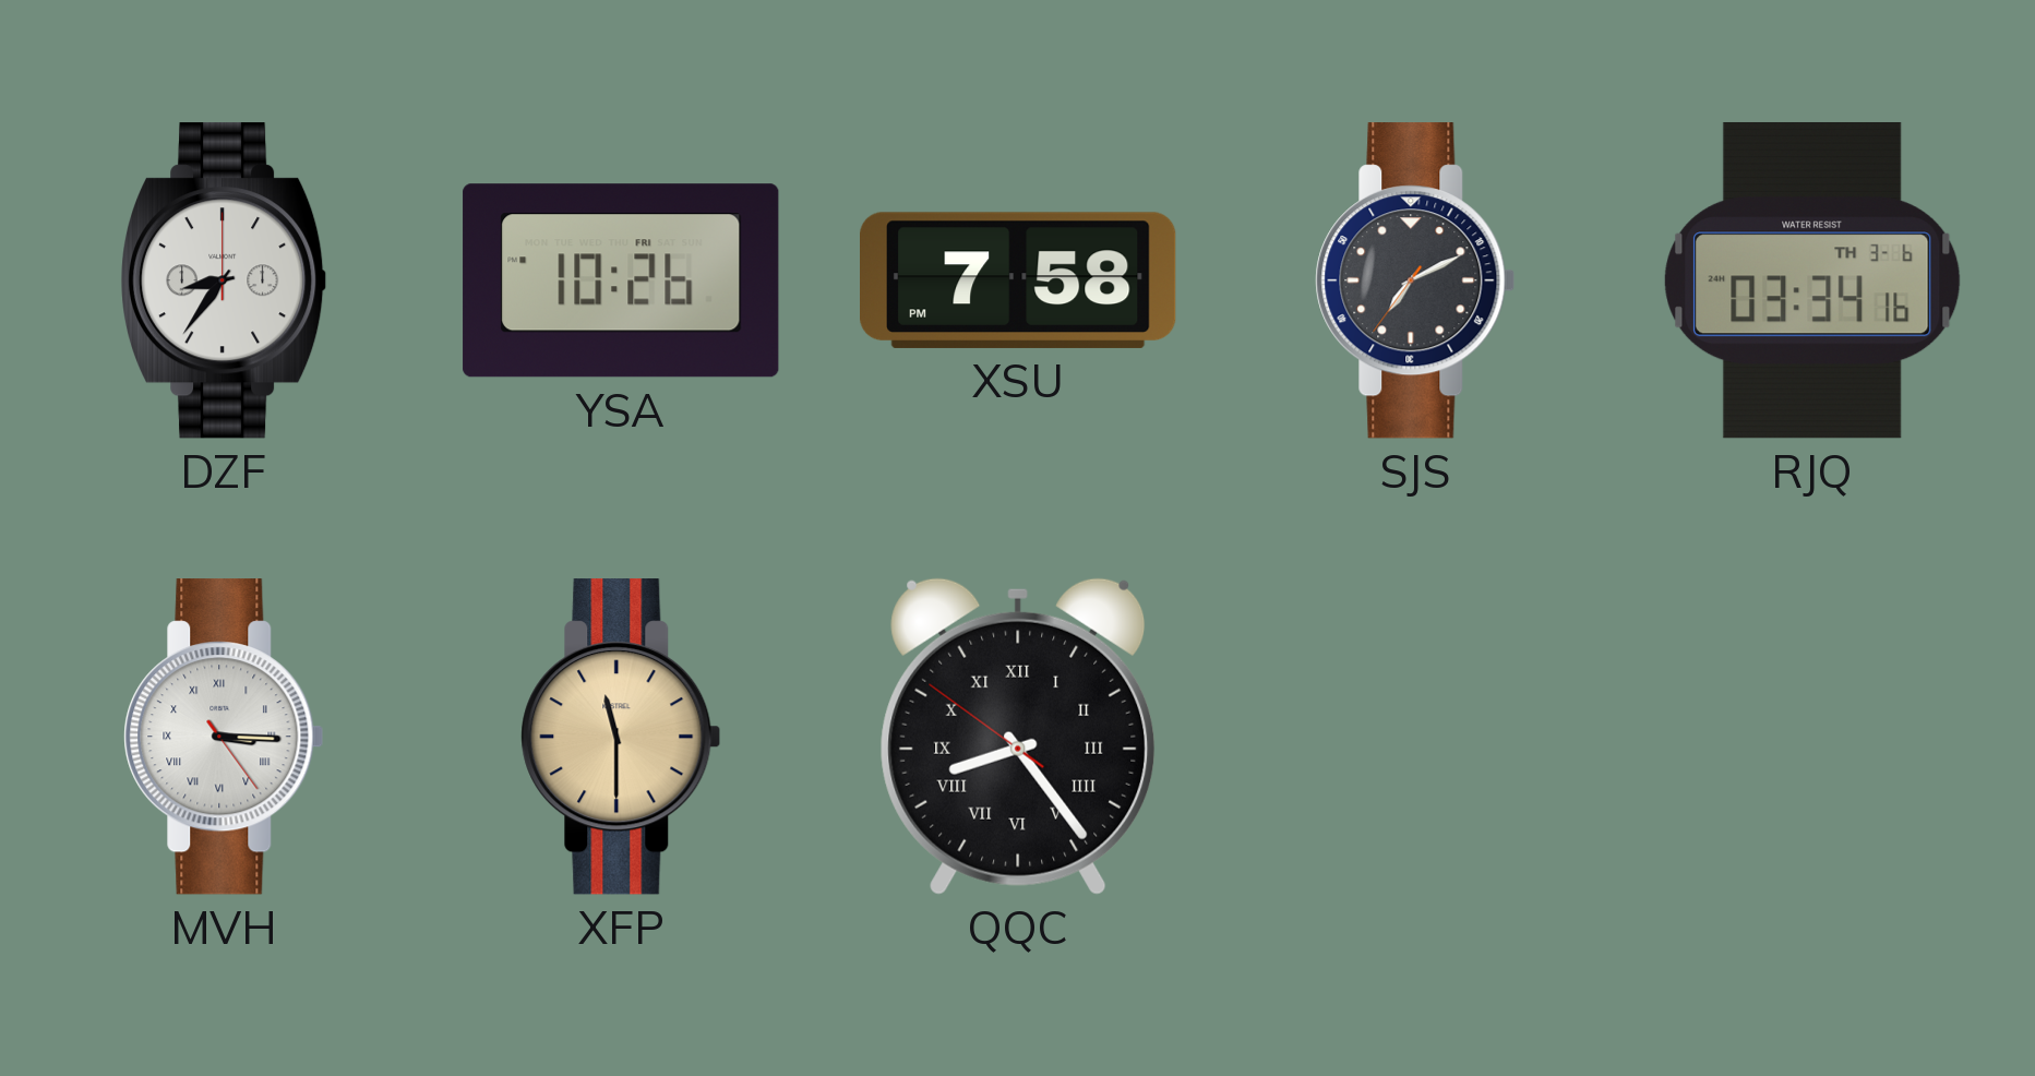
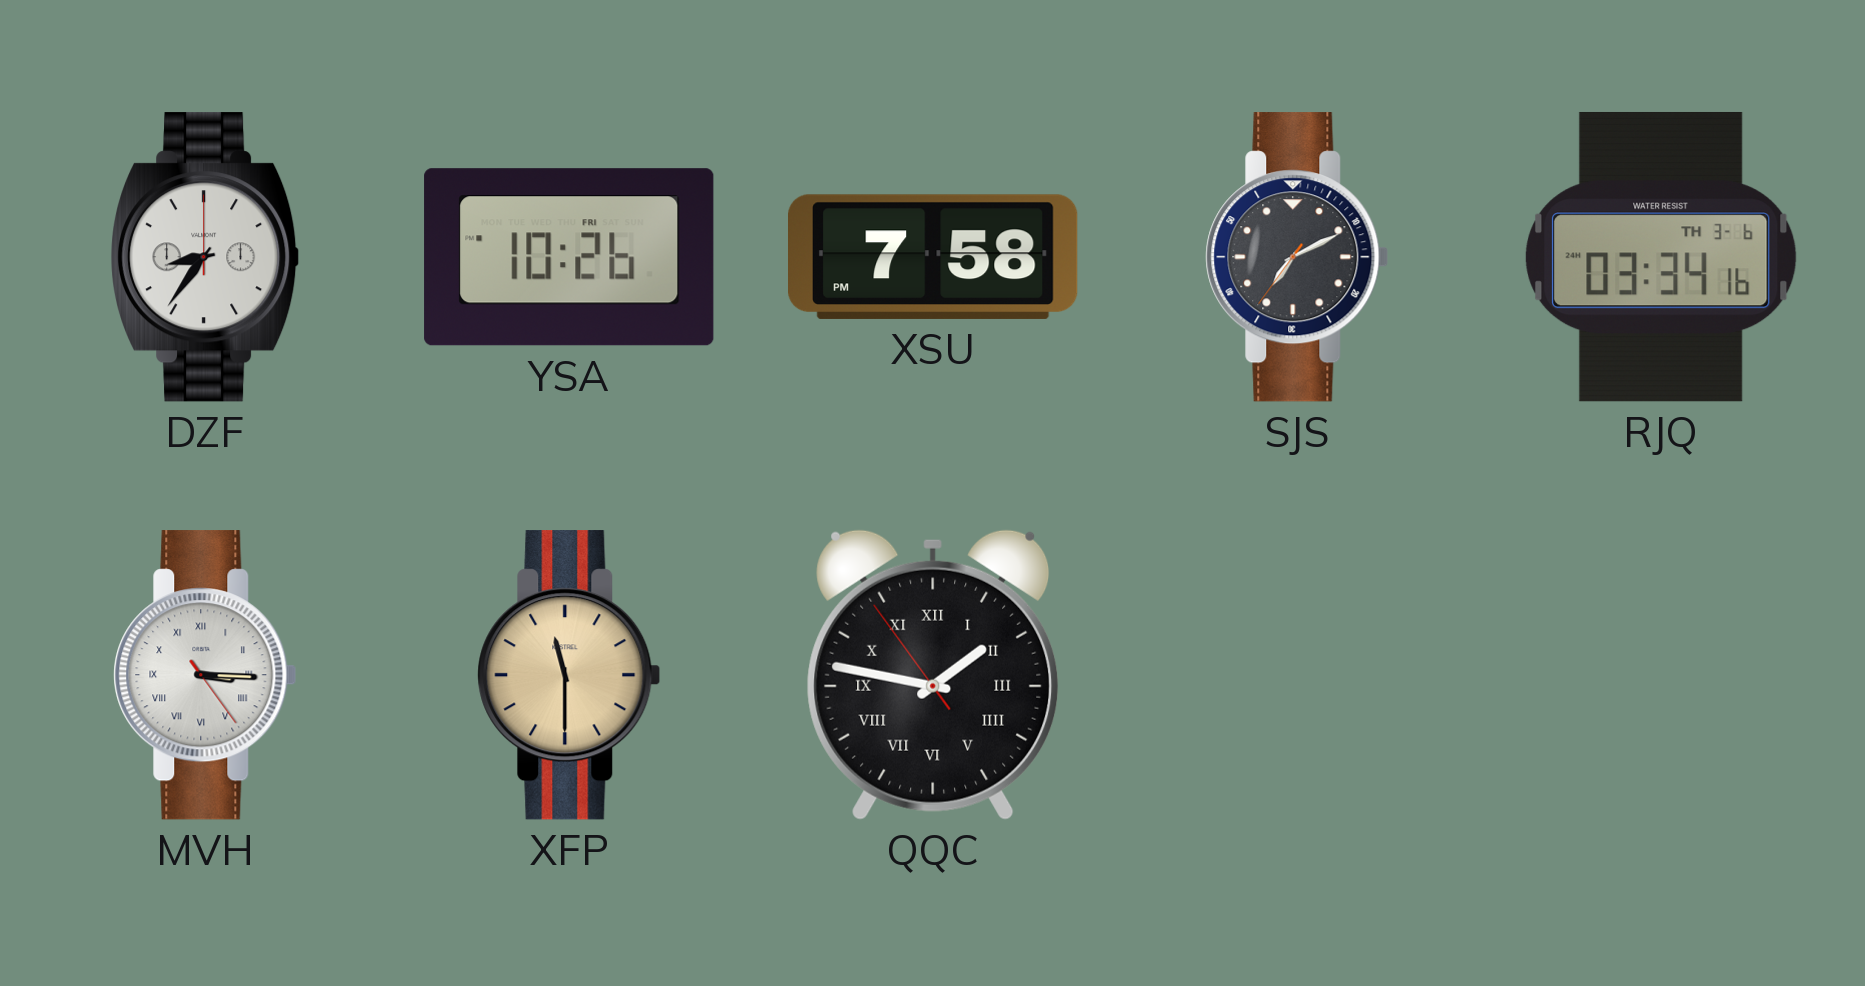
QQC: 8:23 -> 1:46
